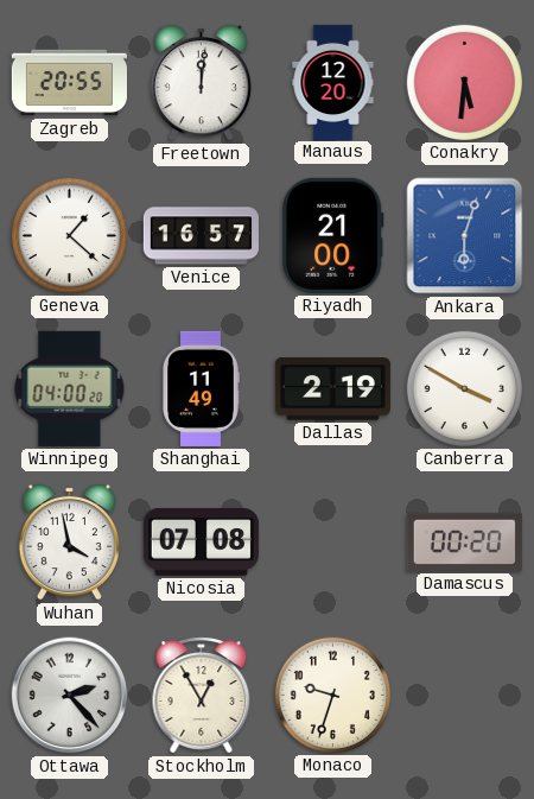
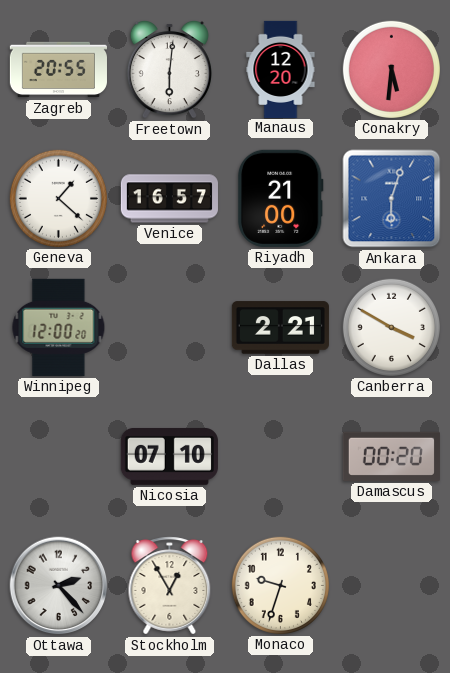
Freetown: 12:01 -> 6:01
Winnipeg: 04:00 -> 12:00
Shanghai: 11:49 -> none
Dallas: 2:19 -> 2:21
Wuhan: 3:58 -> none
Nicosia: 07:08 -> 07:10
